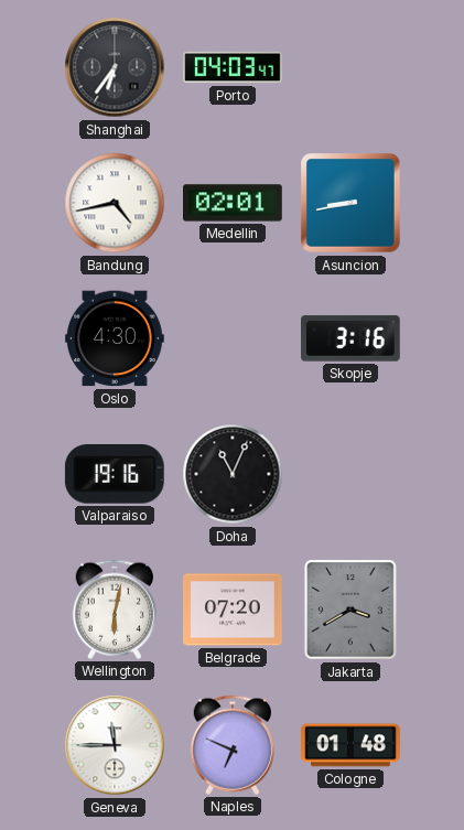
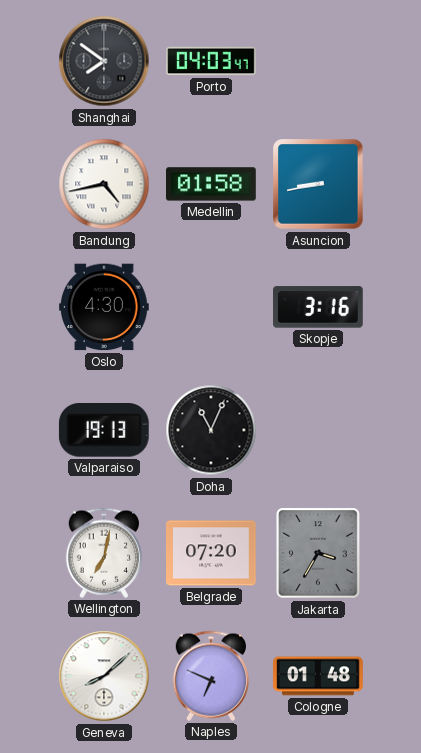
Shanghai: 6:36 -> 7:51
Medellin: 02:01 -> 01:58
Valparaiso: 19:16 -> 19:13
Wellington: 6:02 -> 7:02
Jakarta: 3:40 -> 3:35
Geneva: 11:45 -> 8:08
